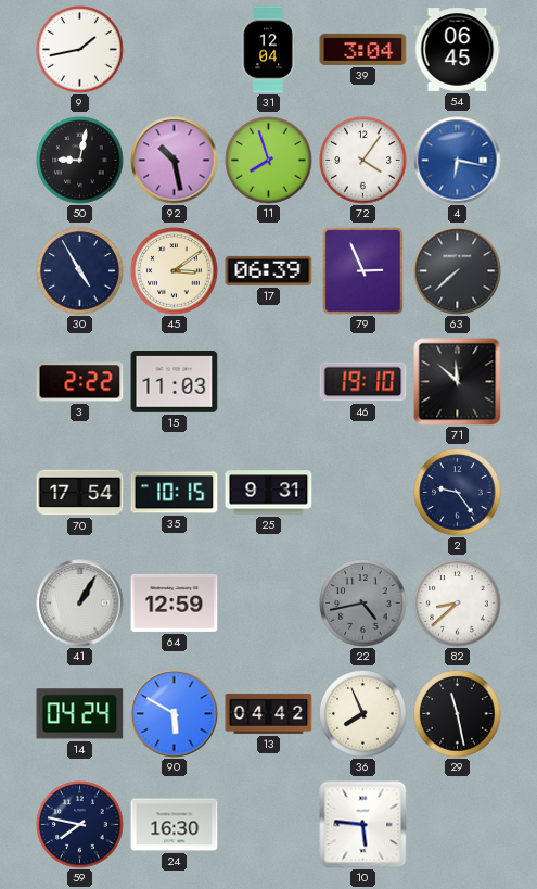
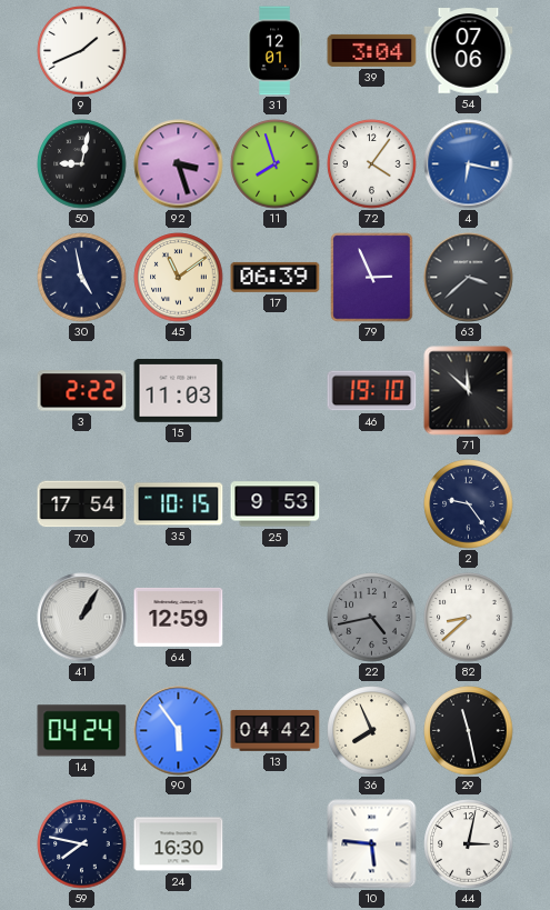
9: 1:43 -> 1:41
31: 12:04 -> 12:01
54: 06:45 -> 07:06
92: 10:28 -> 3:27
30: 4:55 -> 4:58
45: 3:09 -> 11:09
63: 7:38 -> 3:38
25: 9:31 -> 9:53
90: 5:50 -> 5:54
44: none -> 3:02
